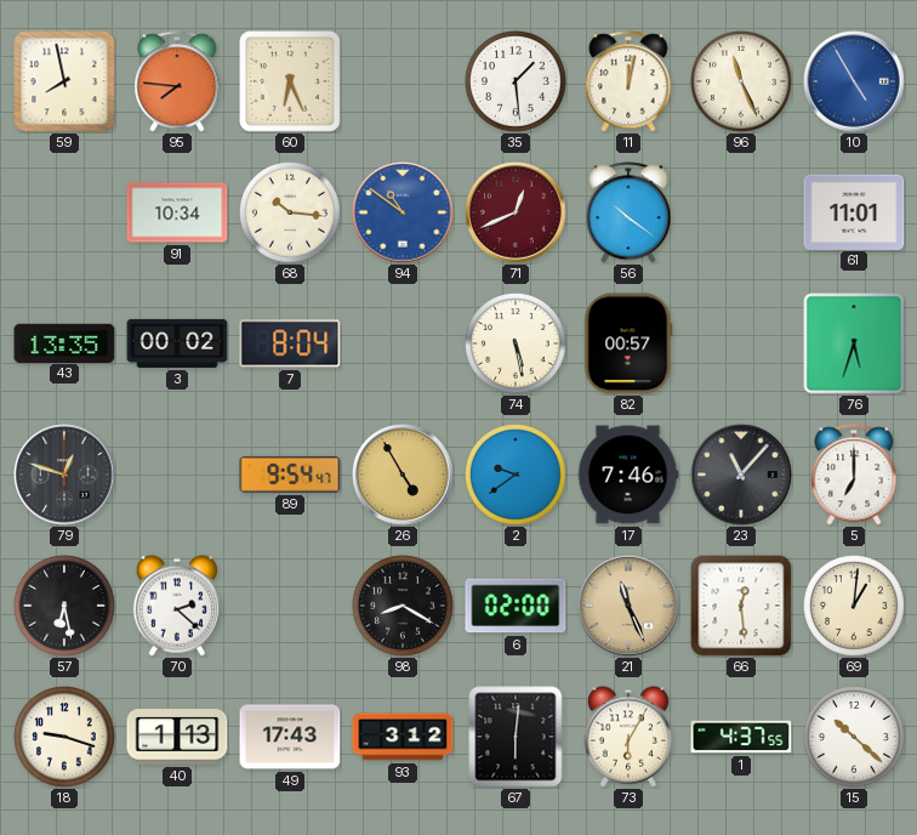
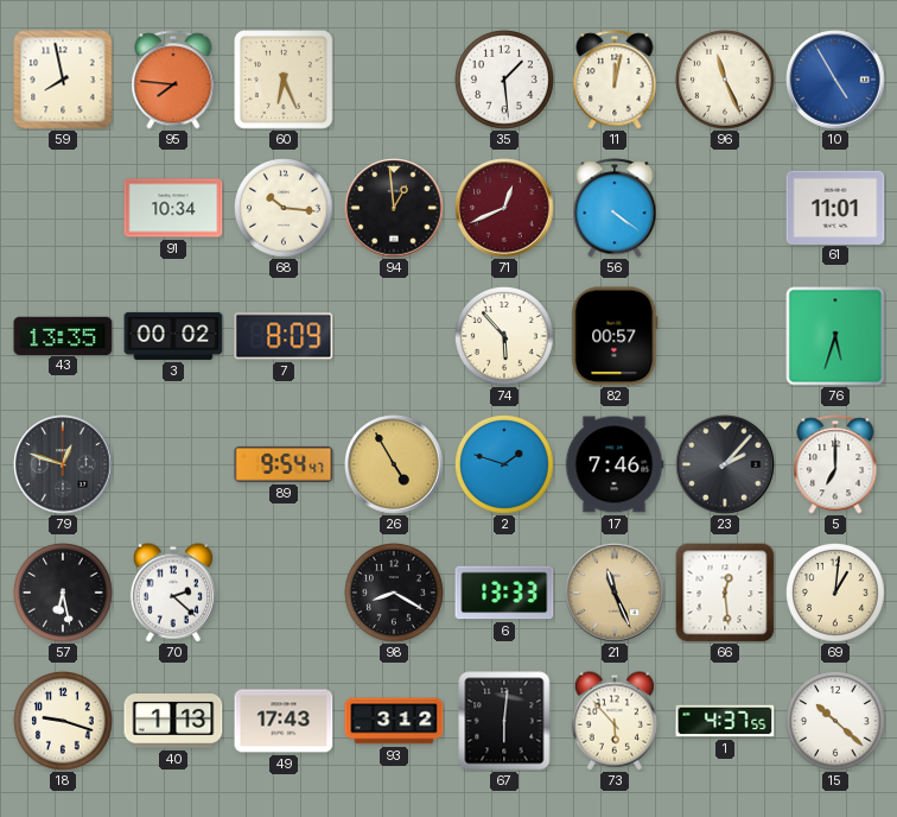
94: 10:51 -> 12:59
94 dial: blue -> black
56: 10:21 -> 4:21
7: 8:04 -> 8:09
74: 5:28 -> 5:53
2: 9:39 -> 1:48
23: 11:07 -> 2:07
6: 02:00 -> 13:33
73: 6:05 -> 5:53
